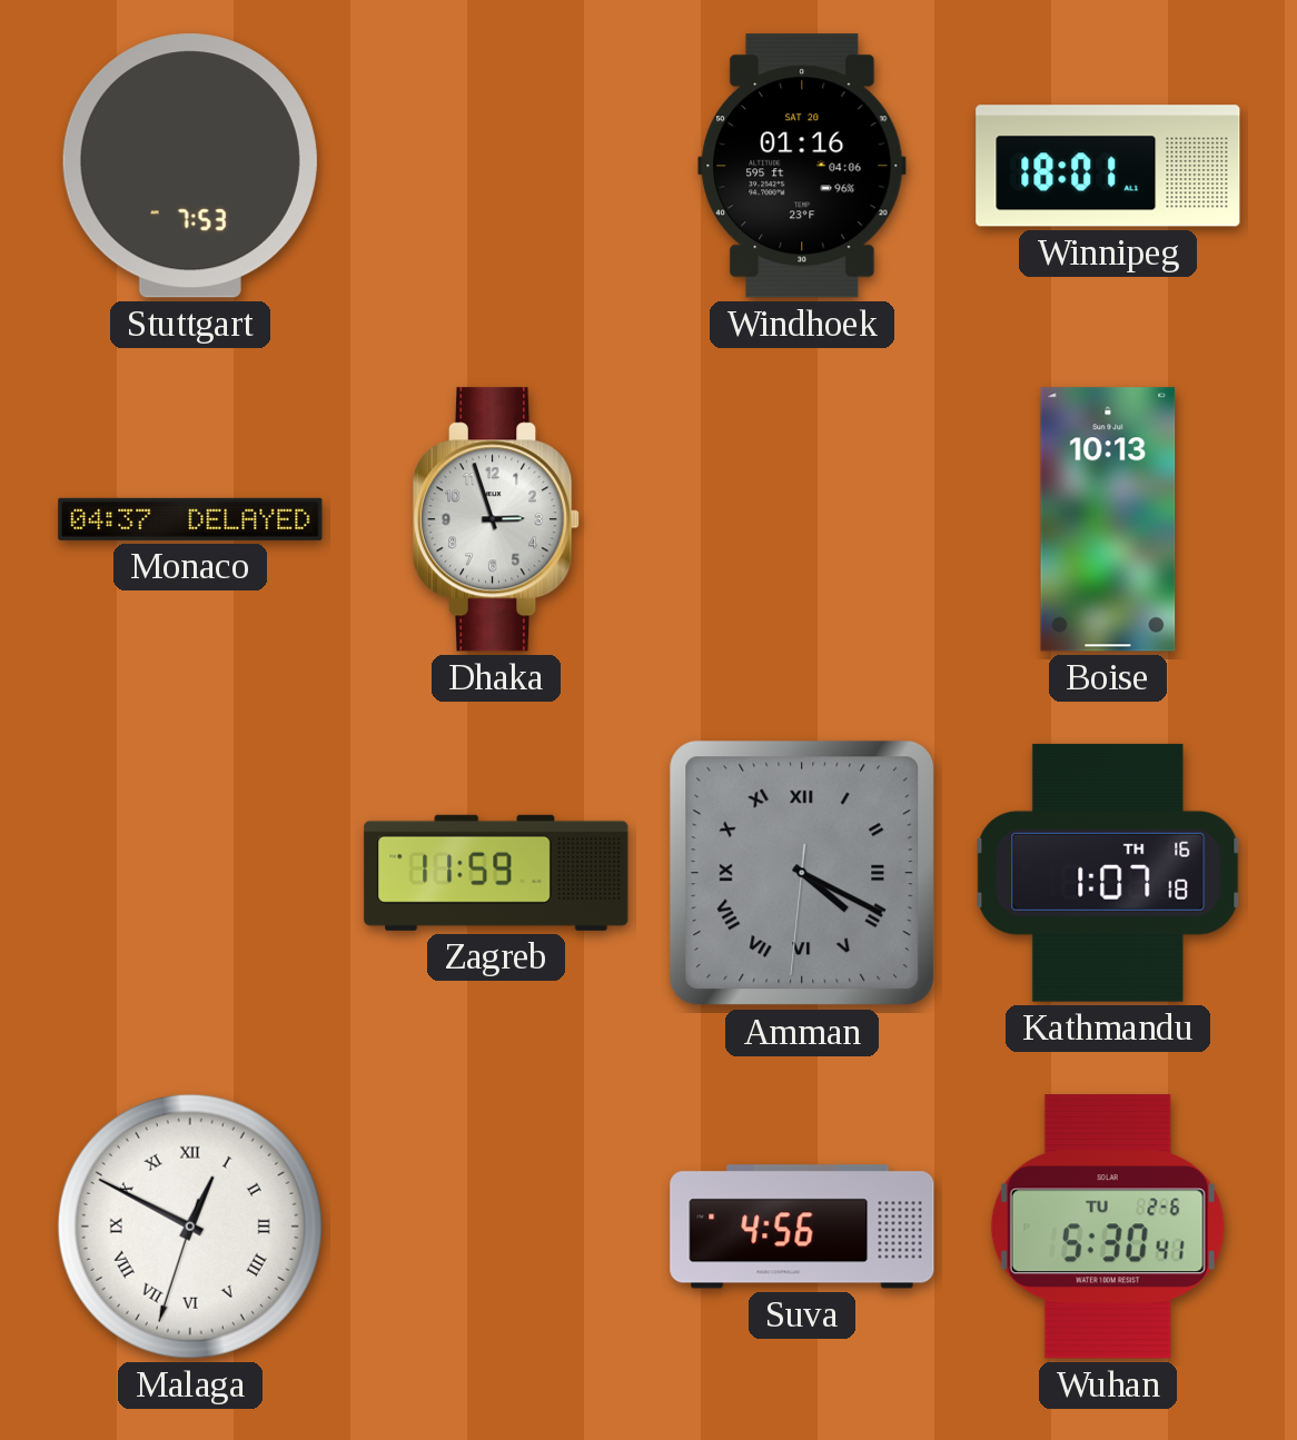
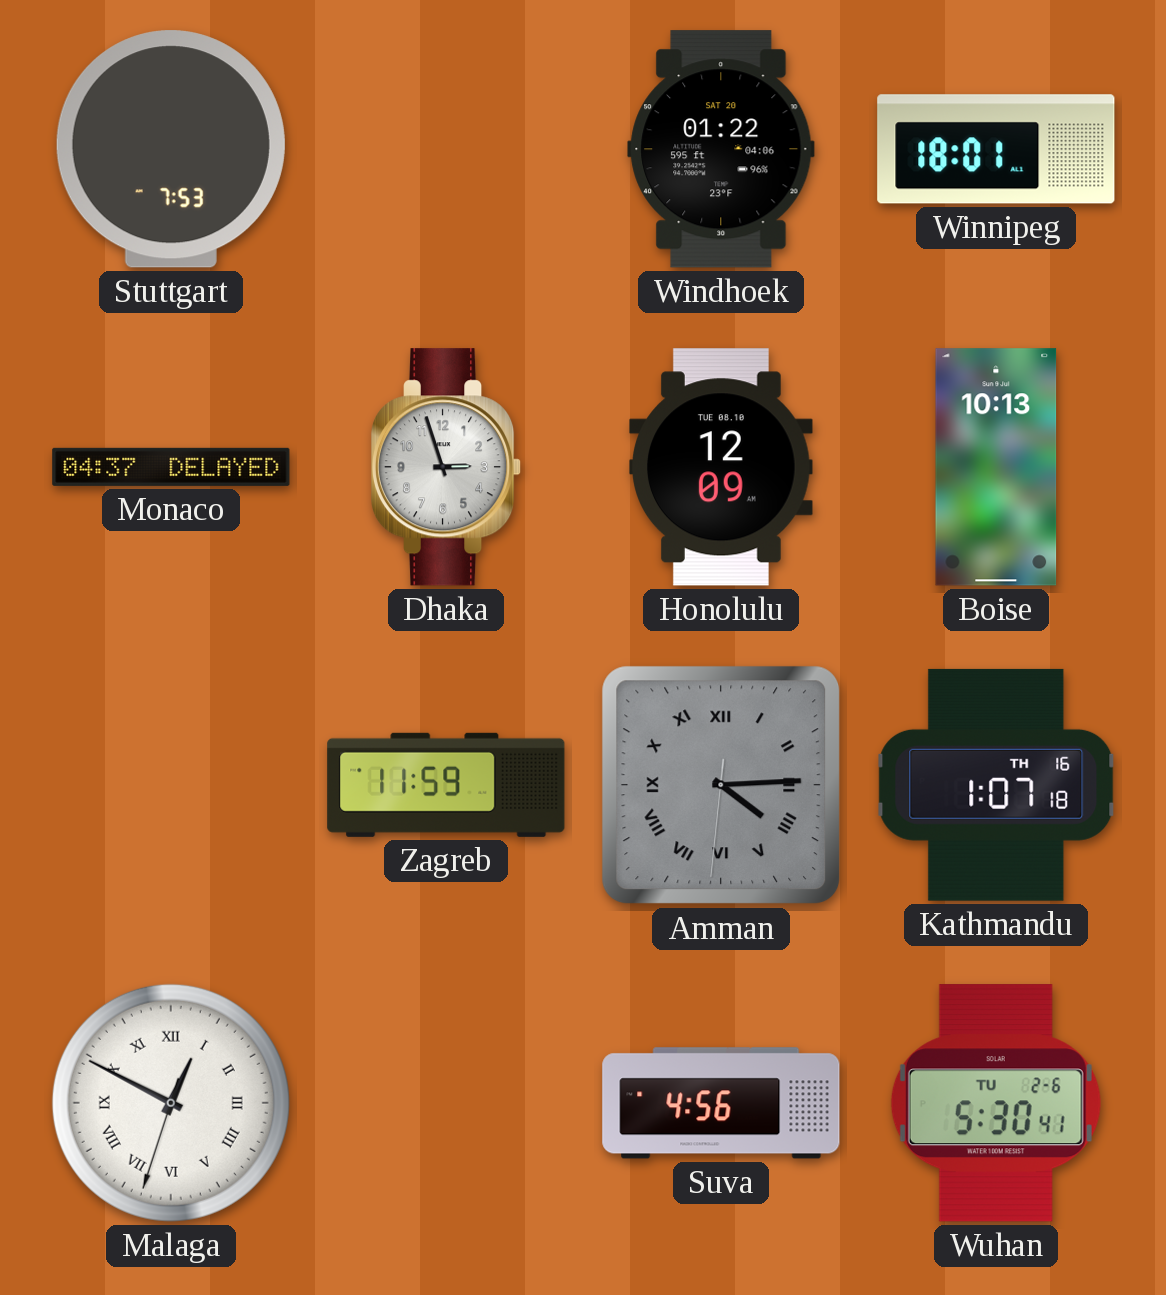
Windhoek: 01:16 -> 01:22
Honolulu: none -> 12:09
Amman: 4:19 -> 4:14
